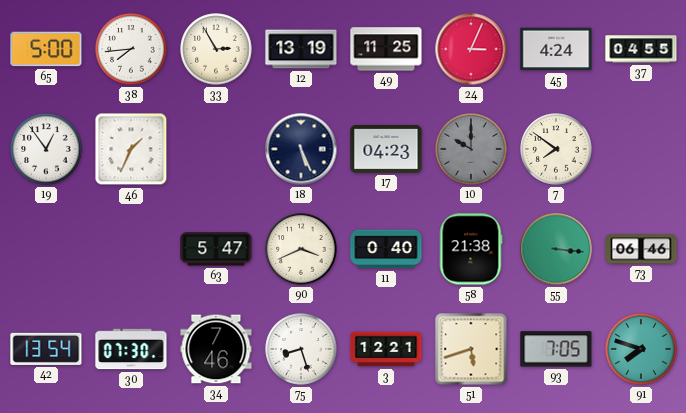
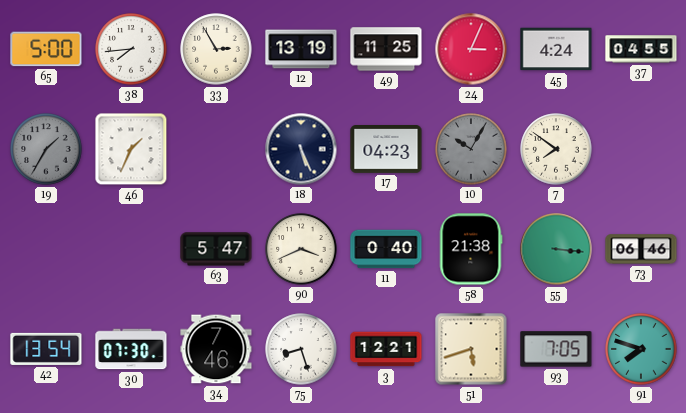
19: 12:54 -> 1:35
19 dial: white -> grey
10: 10:00 -> 10:05
